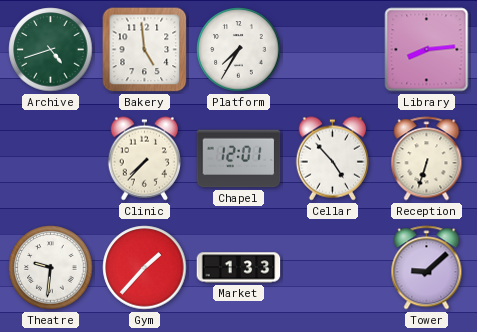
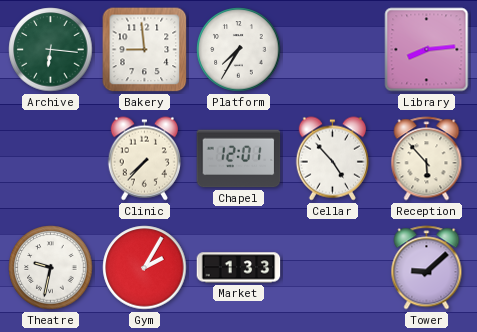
Archive: 4:42 -> 6:16
Bakery: 4:59 -> 8:59
Reception: 6:33 -> 5:53
Theatre: 9:31 -> 9:32
Gym: 1:37 -> 2:05
